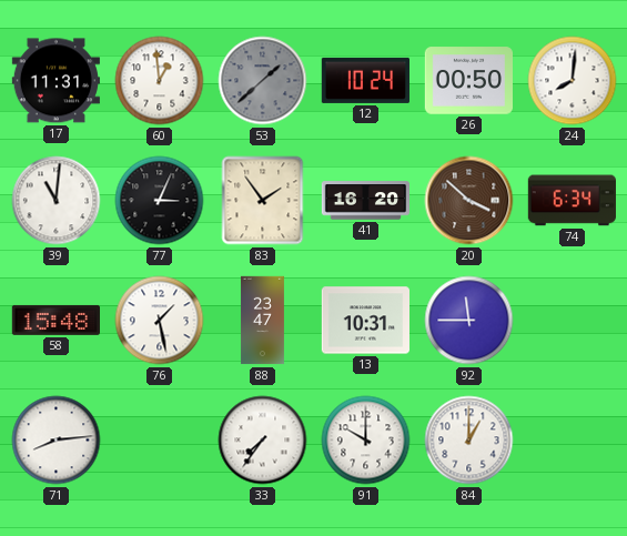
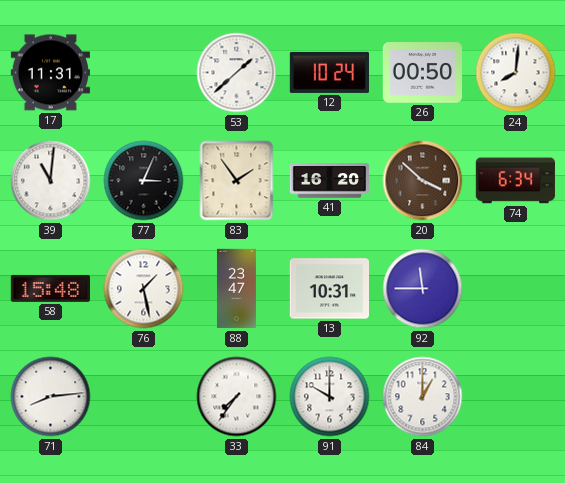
60: 12:59 -> none
53 dial: grey -> white
